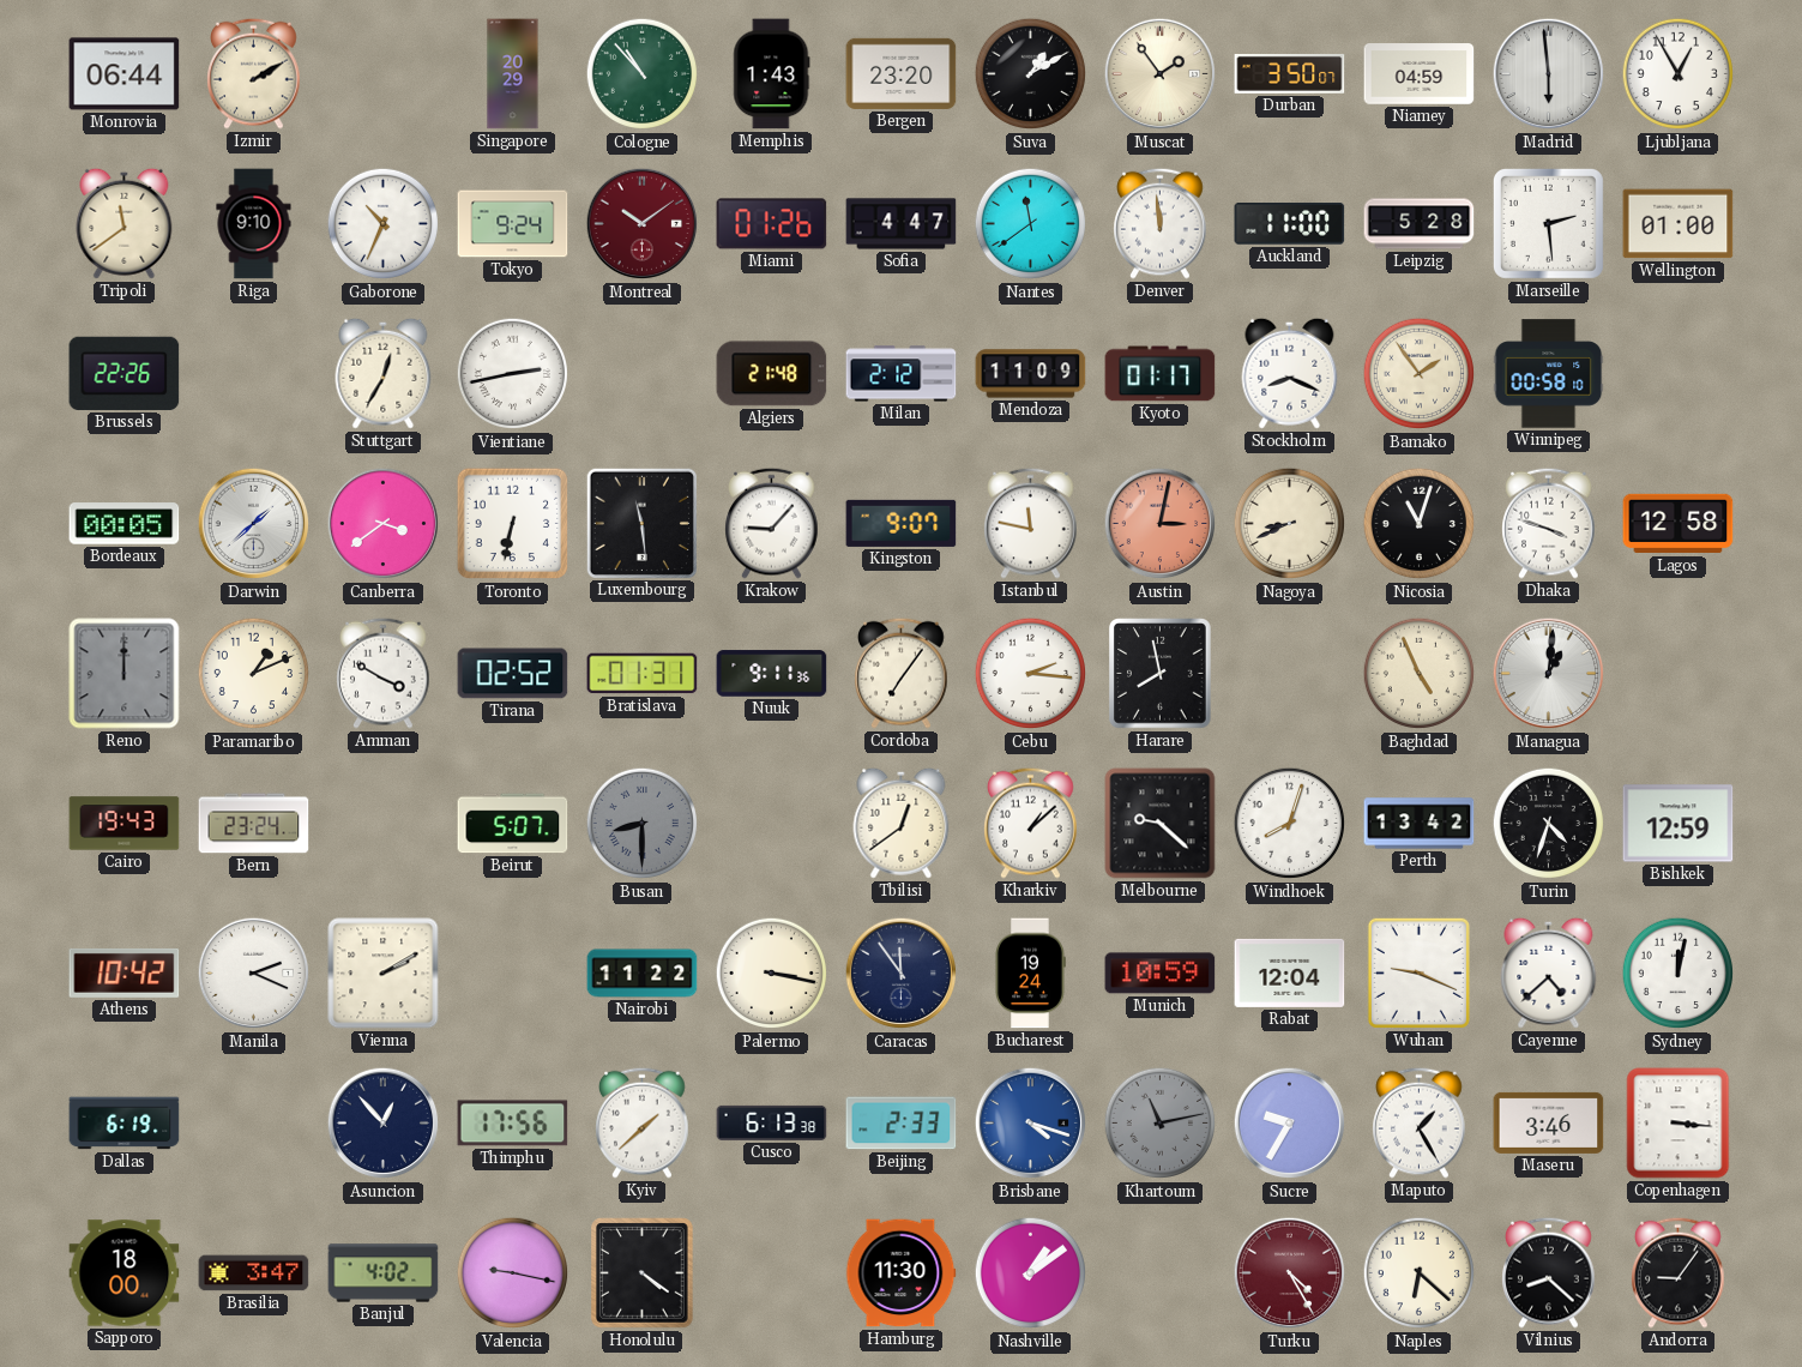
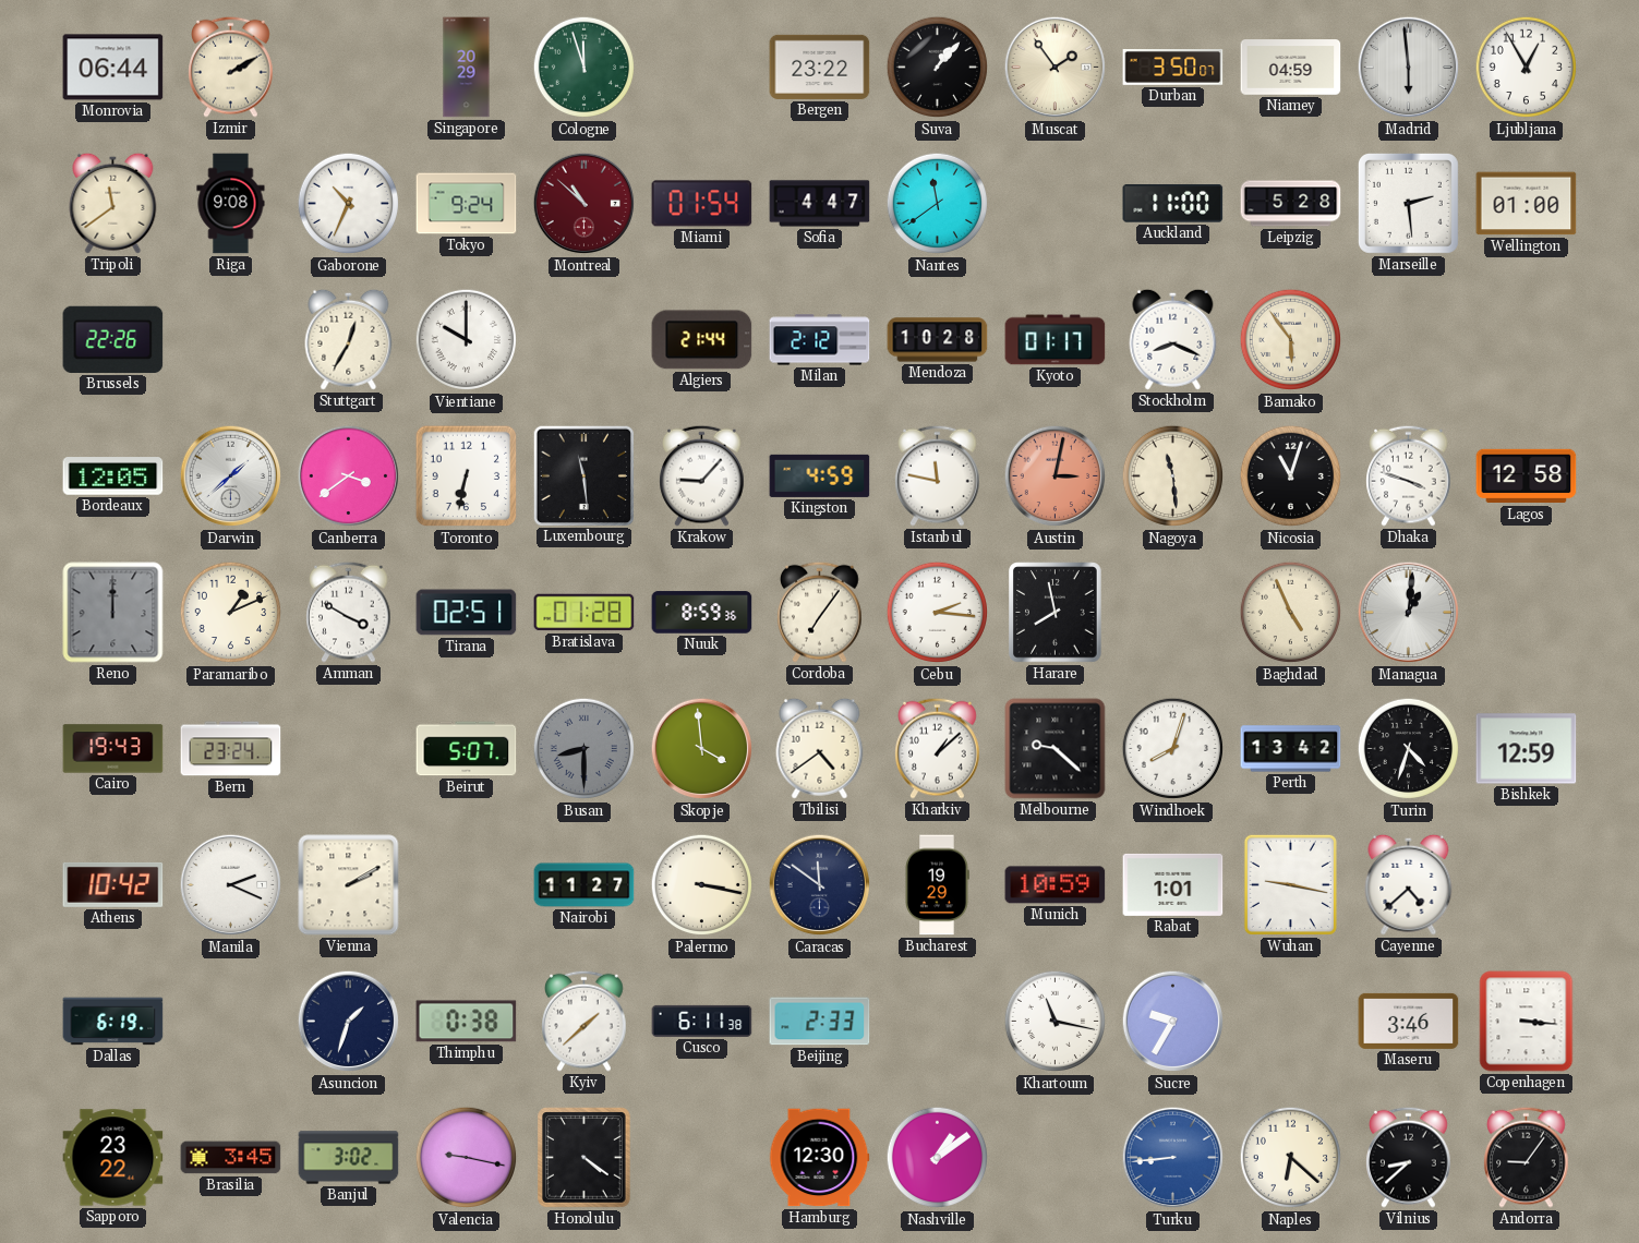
Cologne: 10:53 -> 11:57
Memphis: 1:43 -> none
Bergen: 23:20 -> 23:22
Suva: 1:10 -> 1:07
Riga: 9:10 -> 9:08
Montreal: 10:09 -> 10:52
Miami: 01:26 -> 01:54
Denver: 11:59 -> none
Vientiane: 2:43 -> 10:00
Algiers: 21:48 -> 21:44
Mendoza: 11:09 -> 10:28
Bamako: 1:54 -> 5:54
Winnipeg: 00:58 -> none
Bordeaux: 00:05 -> 12:05
Kingston: 9:07 -> 4:59
Nagoya: 8:41 -> 11:29
Tirana: 02:52 -> 02:51
Bratislava: 01:31 -> 01:28
Nuuk: 9:11 -> 8:59
Skopje: none -> 3:59
Tbilisi: 12:39 -> 4:39
Nairobi: 11:22 -> 11:27
Caracas: 11:54 -> 11:51
Bucharest: 19:24 -> 19:29
Rabat: 12:04 -> 1:01
Wuhan: 9:19 -> 9:17
Sydney: 12:02 -> none
Asuncion: 12:53 -> 1:33
Thimphu: 17:56 -> 0:38
Cusco: 6:13 -> 6:11
Brisbane: 4:18 -> none
Khartoum: 11:13 -> 11:17
Khartoum dial: grey -> white
Maputo: 1:25 -> none
Sapporo: 18:00 -> 23:22
Brasilia: 3:47 -> 3:45
Banjul: 4:02 -> 3:02
Hamburg: 11:30 -> 12:30
Turku: 4:25 -> 8:44
Turku dial: burgundy -> blue
Vilnius: 8:22 -> 8:38
